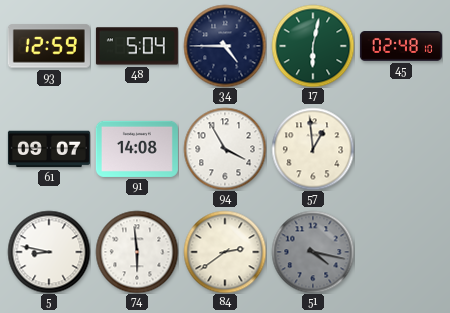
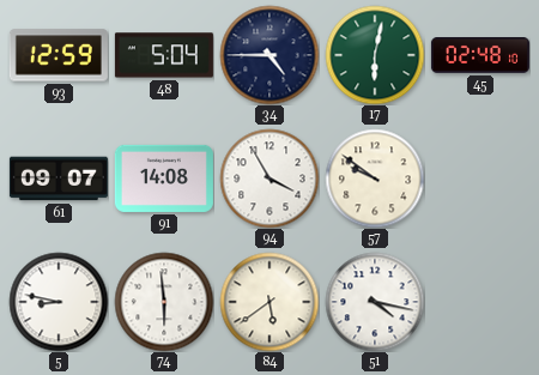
57: 12:59 -> 9:51
84: 2:39 -> 5:39
51 dial: grey -> white
